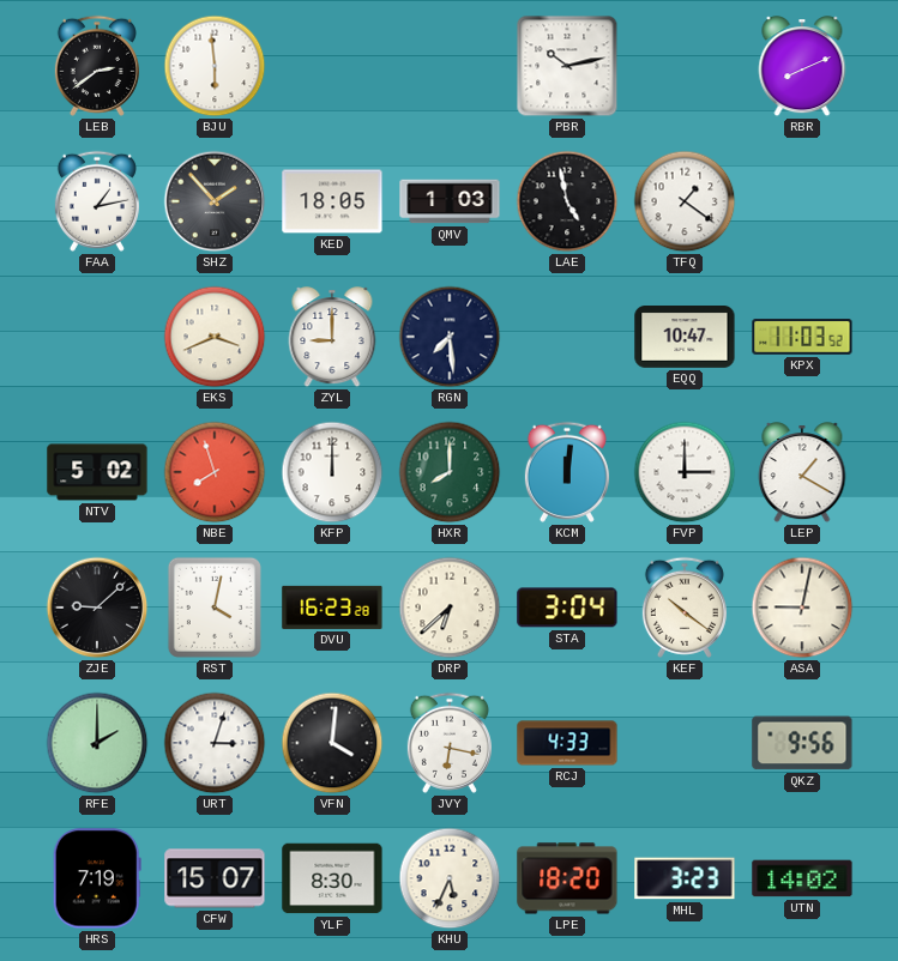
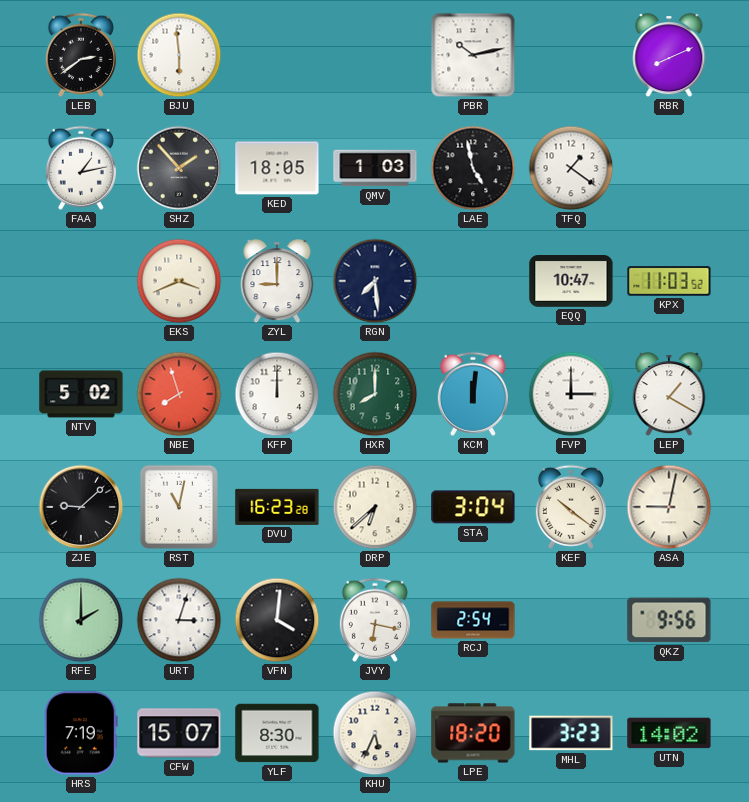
RST: 4:02 -> 11:02
RCJ: 4:33 -> 2:54
